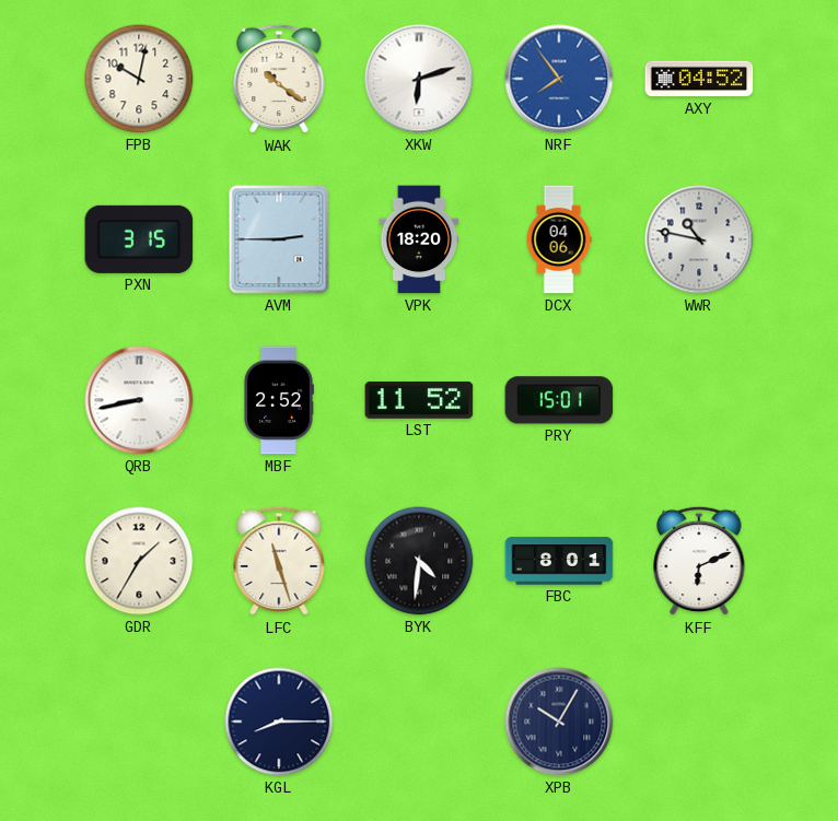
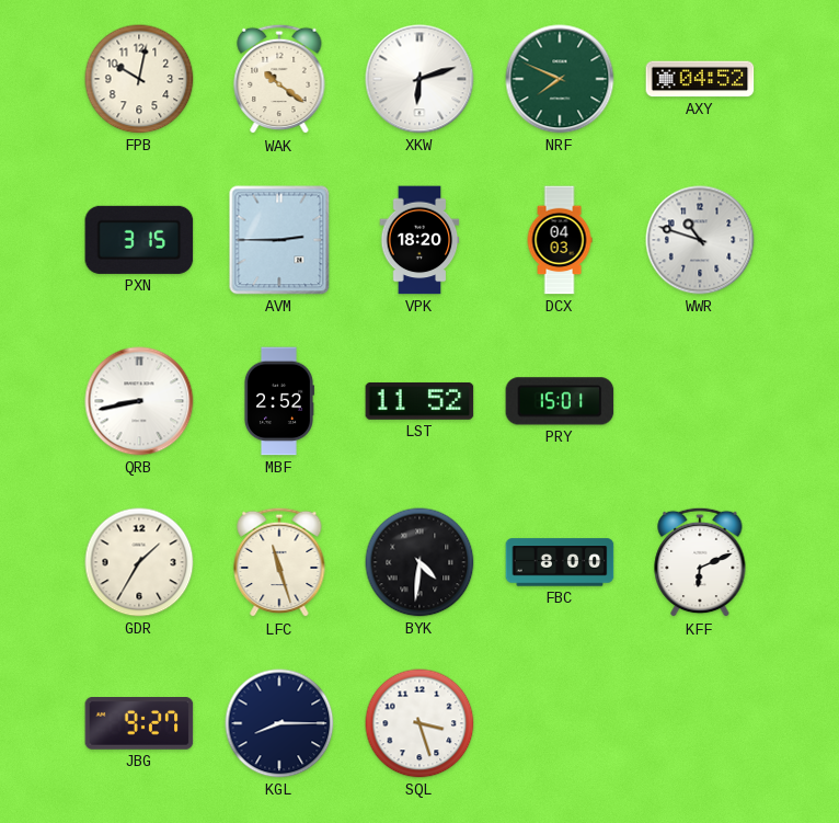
NRF: 7:54 -> 7:49
NRF dial: blue -> green
DCX: 04:06 -> 04:03
WWR: 10:47 -> 10:48
FBC: 8:01 -> 8:00
JBG: none -> 9:27
SQL: none -> 3:27
XPB: 10:05 -> none
